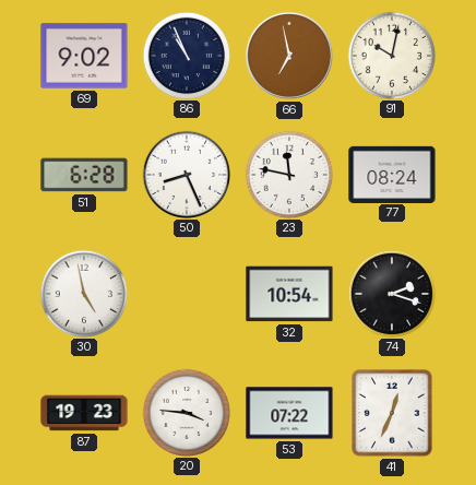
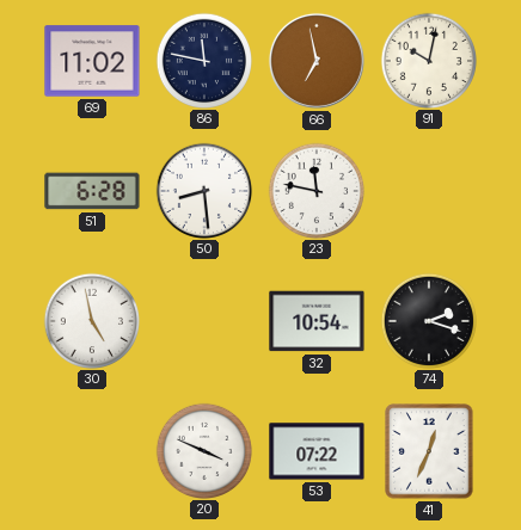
69: 9:02 -> 11:02
86: 10:56 -> 11:47
50: 8:26 -> 8:29
77: 08:24 -> none
87: 19:23 -> none
20: 3:46 -> 3:49
